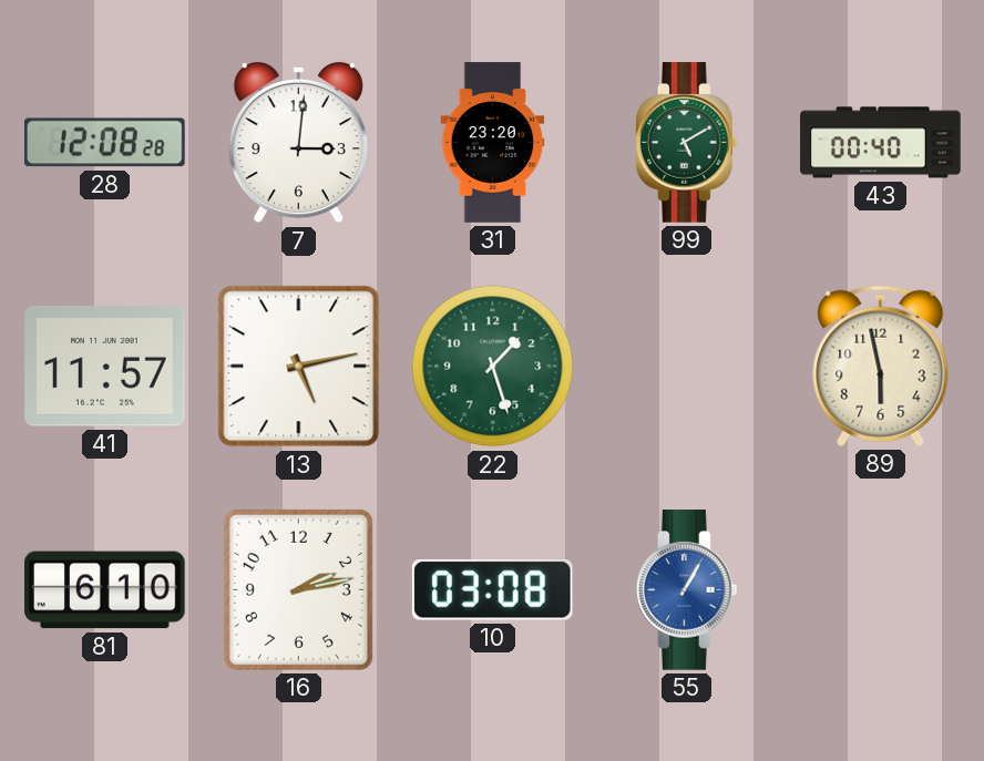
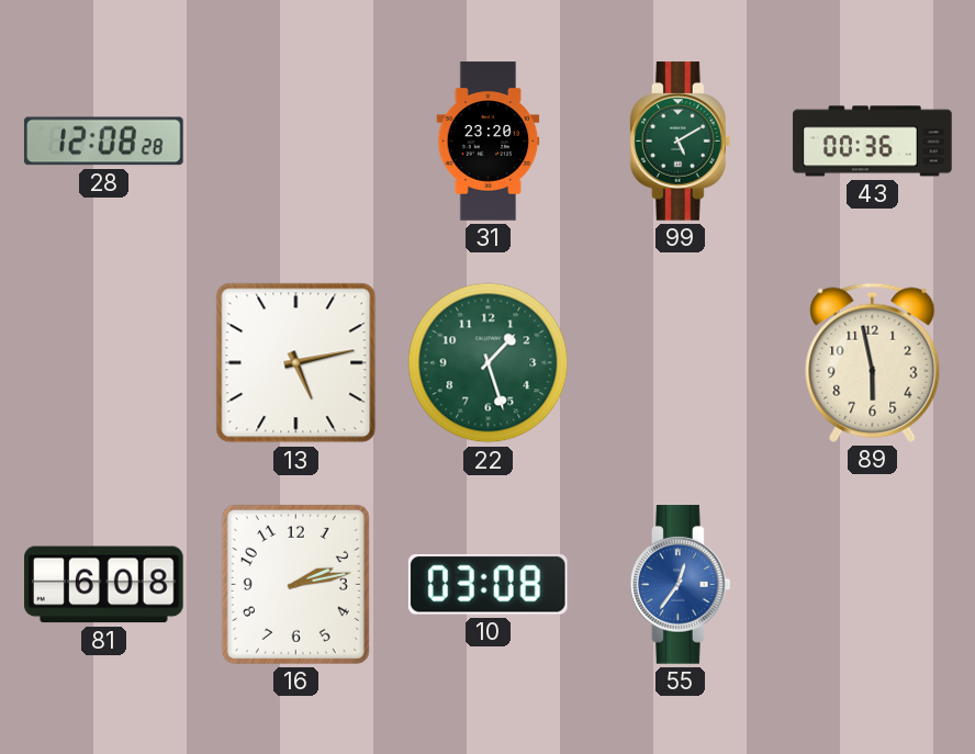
7: 3:01 -> none
43: 00:40 -> 00:36
41: 11:57 -> none
81: 6:10 -> 6:08
55: 1:05 -> 12:36
